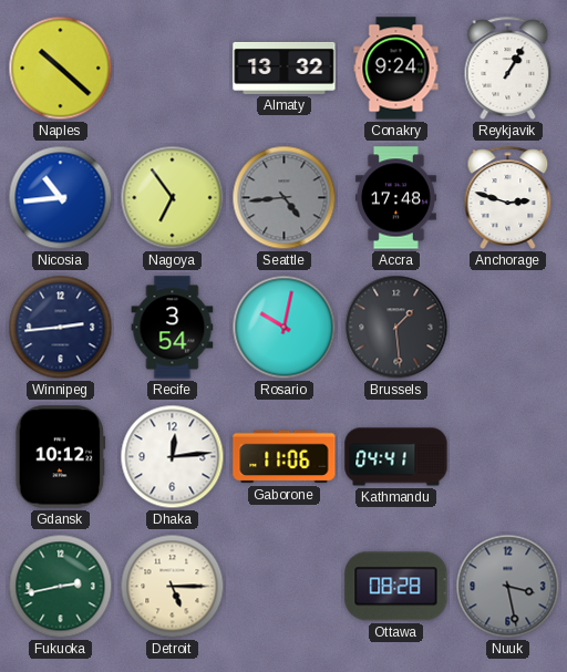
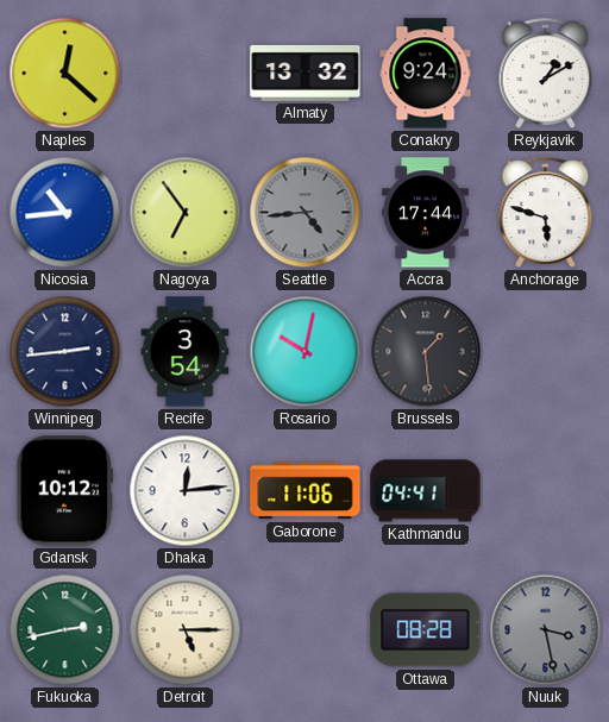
Naples: 10:22 -> 12:22
Reykjavik: 1:05 -> 1:10
Accra: 17:48 -> 17:44
Anchorage: 2:48 -> 5:48
